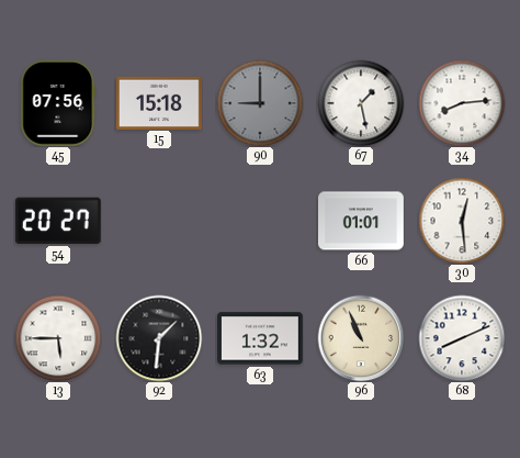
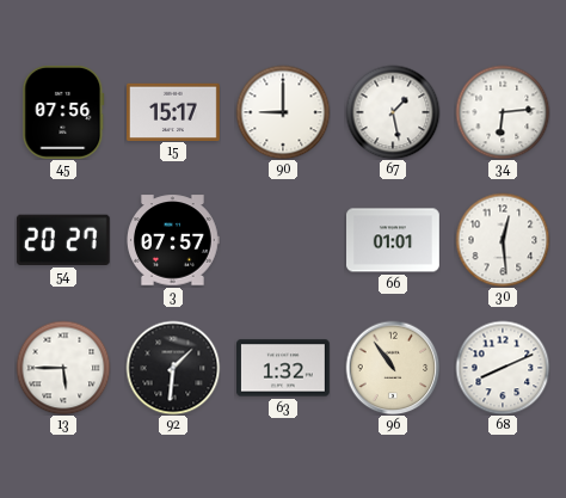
15: 15:18 -> 15:17
90 dial: grey -> white
34: 8:14 -> 6:14
3: none -> 07:57
96: 10:56 -> 10:54
